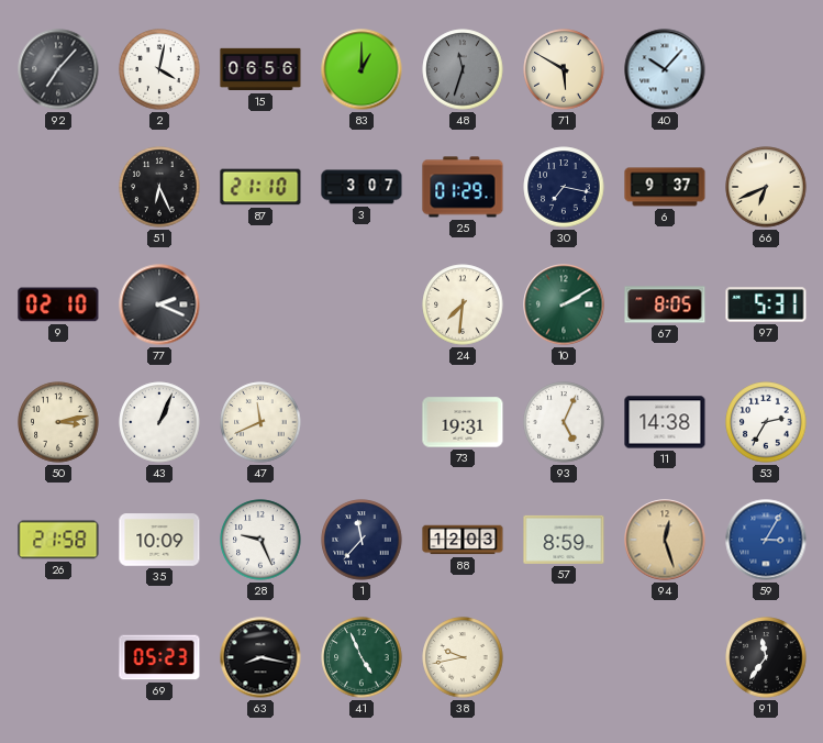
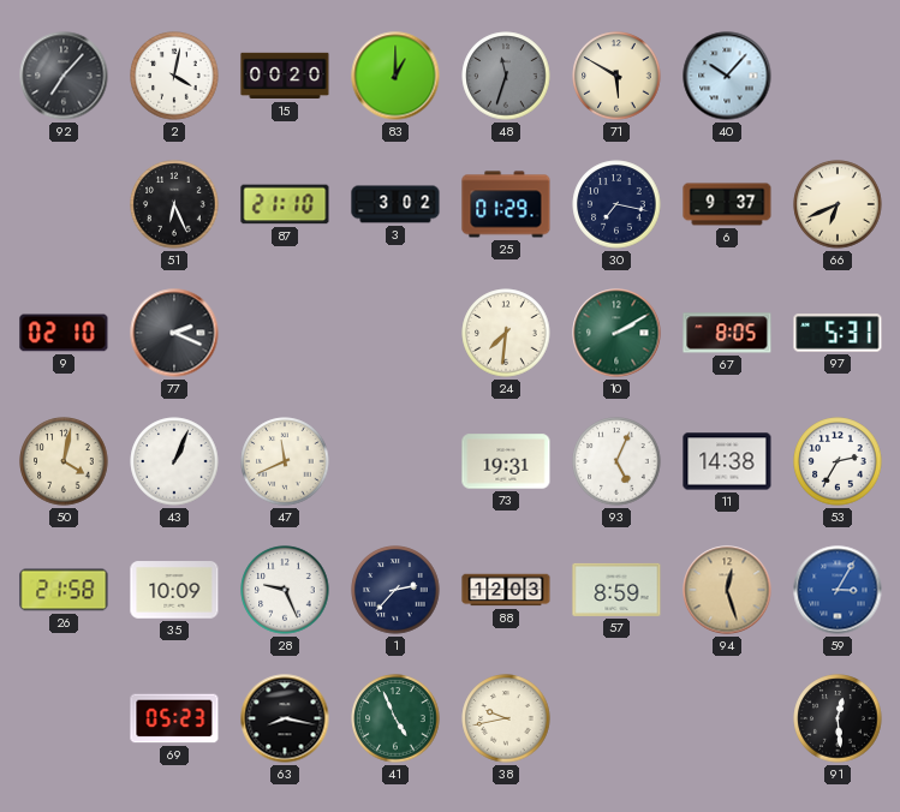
15: 06:56 -> 00:20
3: 3:07 -> 3:02
50: 3:13 -> 4:02
1: 11:37 -> 2:37
91: 11:36 -> 12:29
